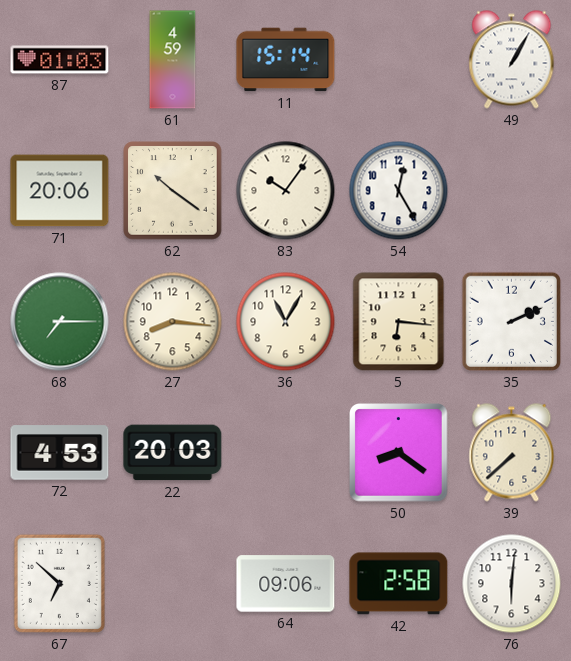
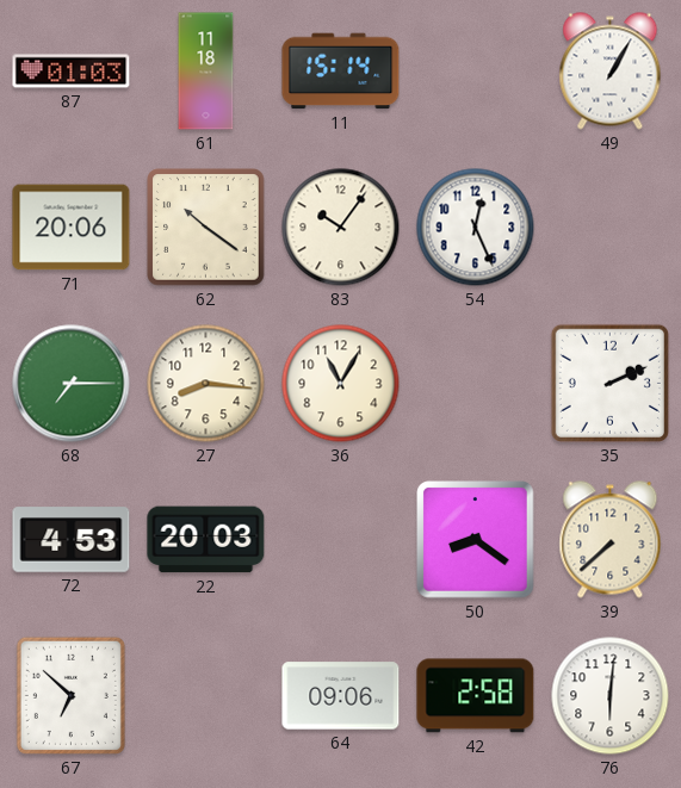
61: 4:59 -> 11:18
54: 12:25 -> 12:26
5: 6:16 -> none
